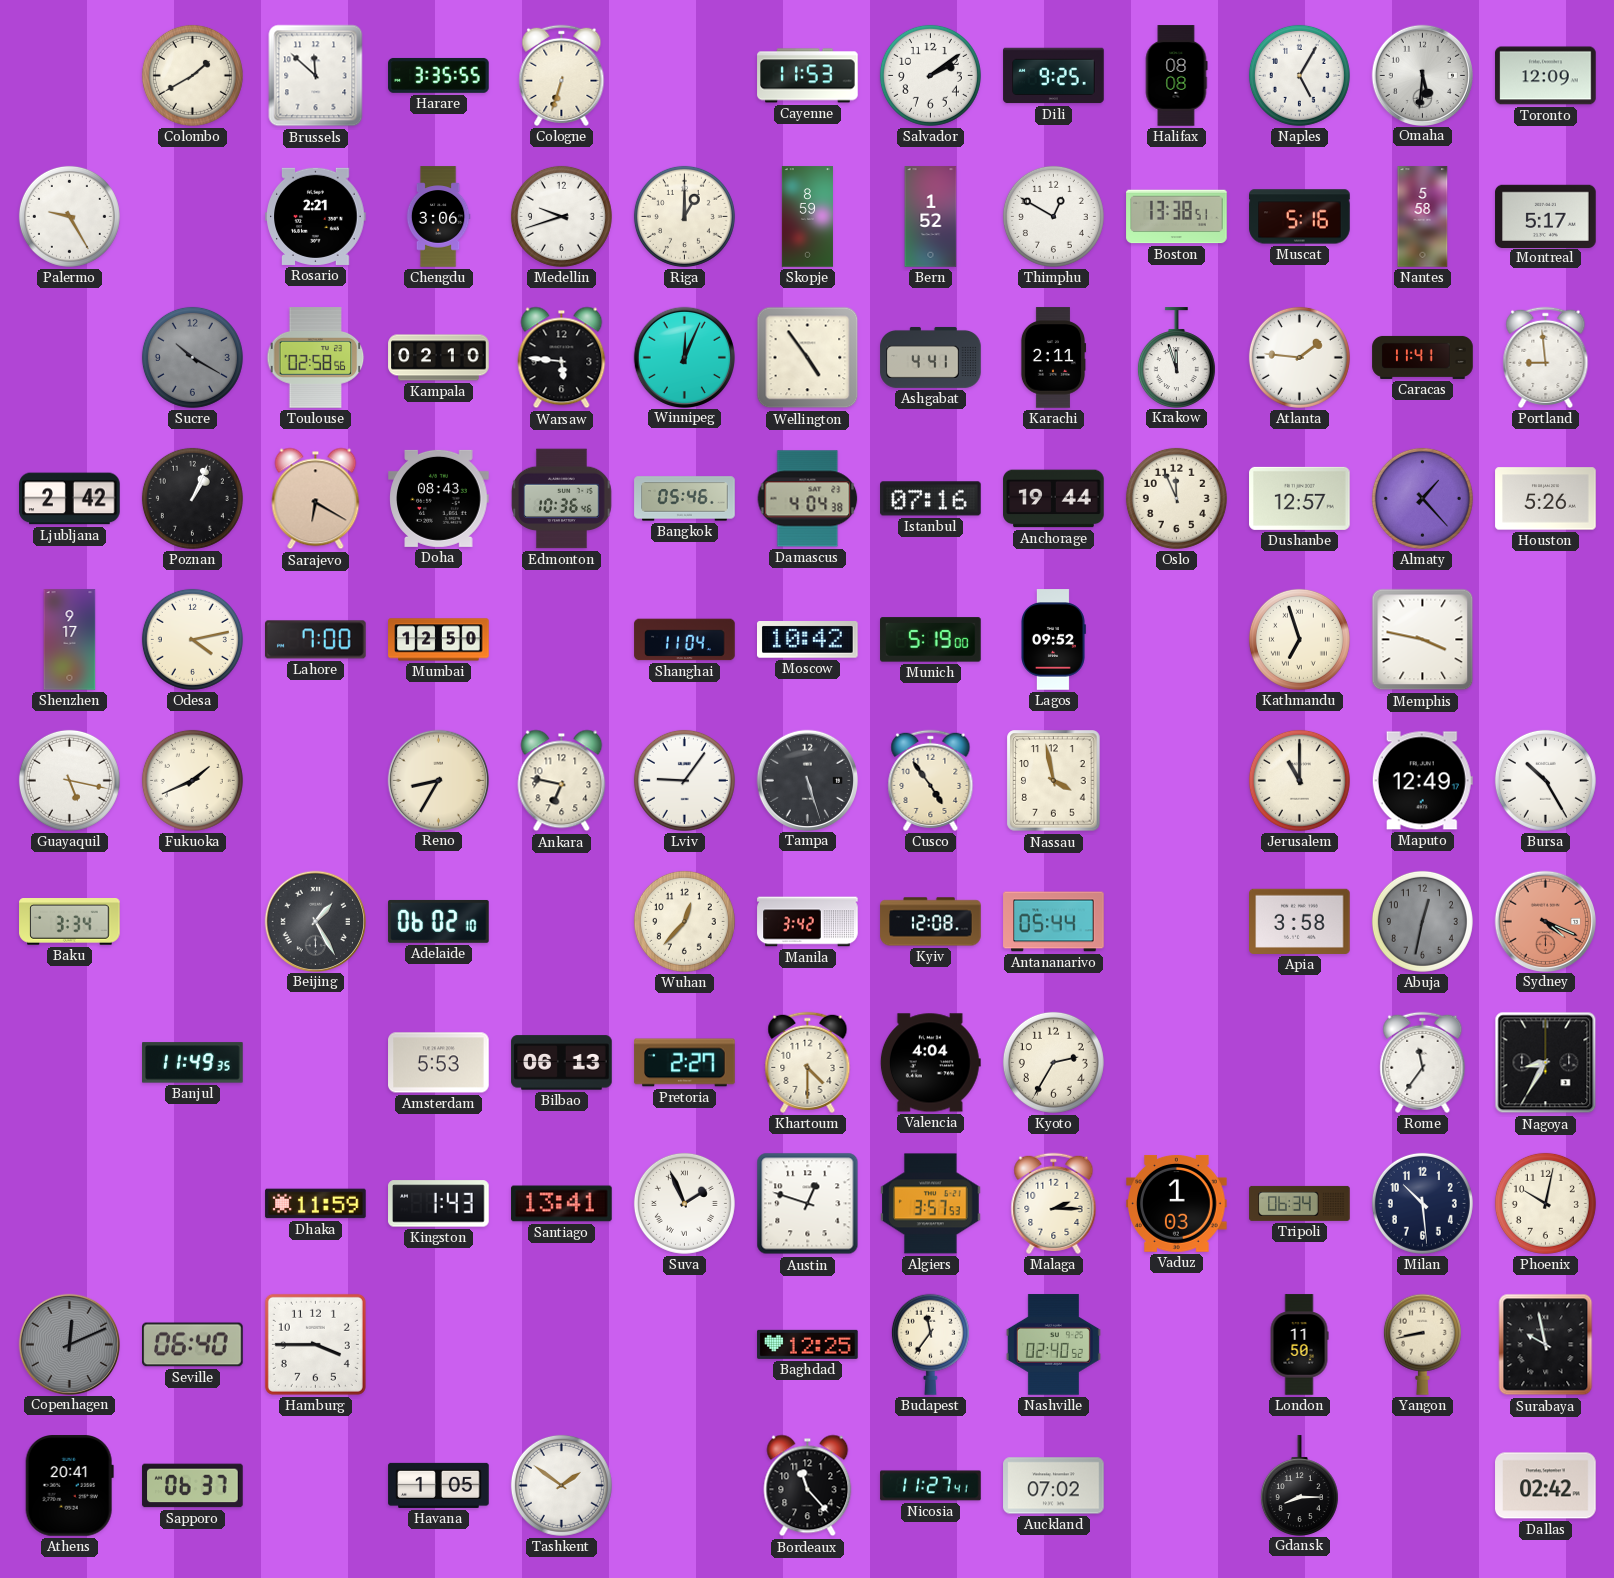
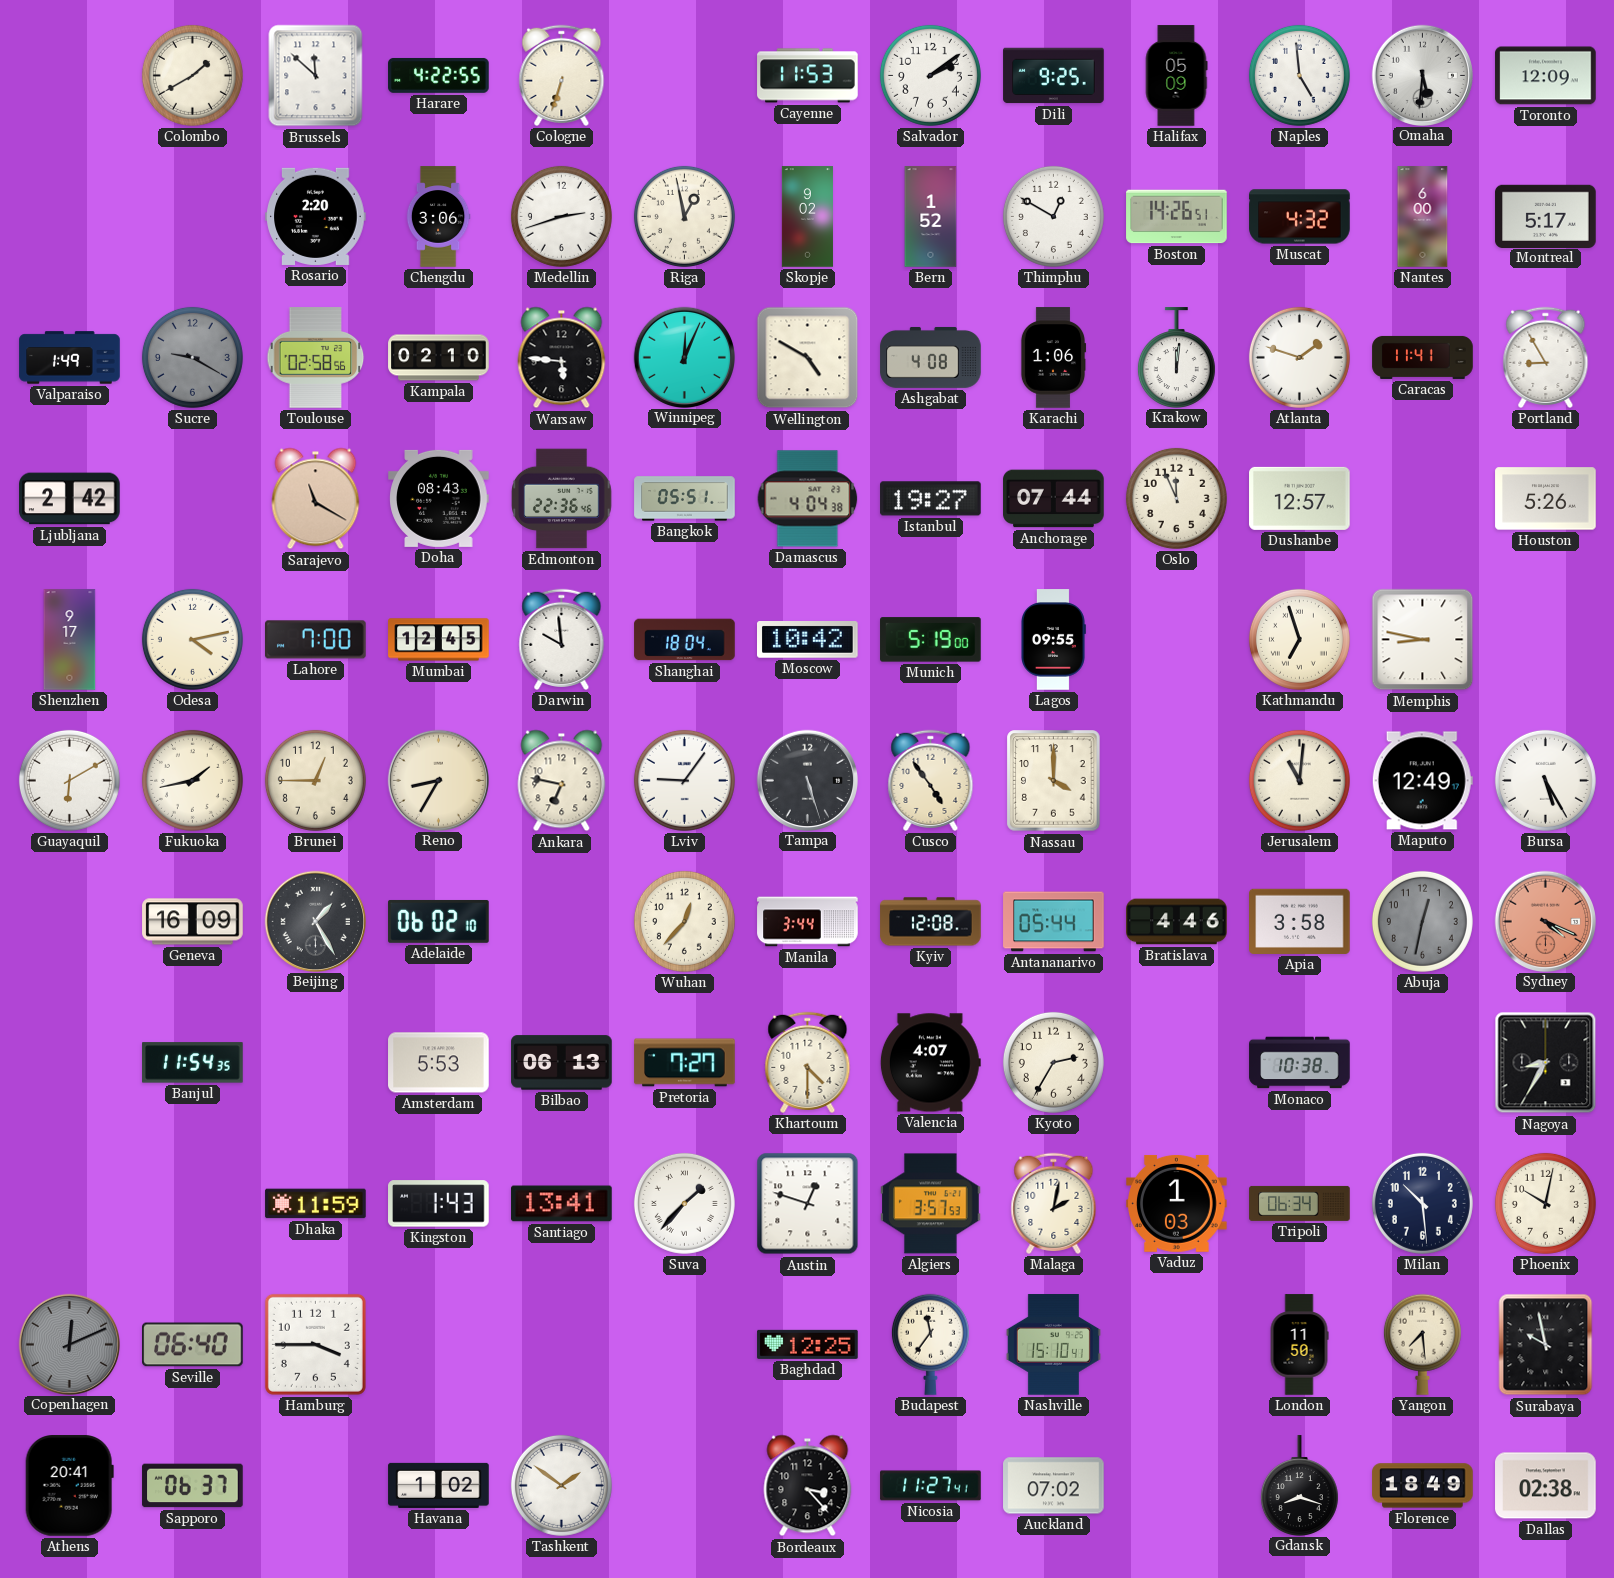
Harare: 3:35 -> 4:22
Halifax: 08:08 -> 05:09
Naples: 5:05 -> 4:59
Palermo: 9:25 -> none
Rosario: 2:21 -> 2:20
Medellin: 9:42 -> 2:42
Riga: 1:00 -> 12:58
Skopje: 8:59 -> 9:02
Boston: 13:38 -> 14:26
Muscat: 5:16 -> 4:32
Nantes: 5:58 -> 6:00
Valparaiso: none -> 1:49
Sucre: 10:20 -> 9:20
Wellington: 4:54 -> 4:50
Ashgabat: 4:41 -> 4:08
Karachi: 2:11 -> 1:06
Krakow: 11:57 -> 12:01
Atlanta: 1:46 -> 1:48
Portland: 8:59 -> 8:55
Poznan: 1:04 -> none
Sarajevo: 6:20 -> 11:20
Edmonton: 10:36 -> 22:36
Bangkok: 05:46 -> 05:51
Istanbul: 07:16 -> 19:27
Anchorage: 19:44 -> 07:44
Almaty: 1:23 -> none
Mumbai: 12:50 -> 12:45
Darwin: none -> 9:59
Shanghai: 11:04 -> 18:04
Lagos: 09:52 -> 09:55
Memphis: 3:47 -> 8:47
Guayaquil: 5:17 -> 6:10
Fukuoka: 1:41 -> 1:43
Brunei: none -> 12:45
Nassau: 3:58 -> 4:00
Jerusalem: 11:00 -> 11:01
Bursa: 10:25 -> 5:25
Baku: 3:34 -> none
Geneva: none -> 16:09
Manila: 3:42 -> 3:44
Bratislava: none -> 4:46
Banjul: 11:49 -> 11:54
Pretoria: 2:27 -> 7:27
Valencia: 4:04 -> 4:07
Monaco: none -> 10:38
Rome: 11:36 -> none
Suva: 1:56 -> 1:37
Malaga: 2:15 -> 2:02
Nashville: 02:40 -> 15:10
Yangon: 8:43 -> 7:29
Havana: 1:05 -> 1:02
Bordeaux: 11:23 -> 3:23
Gdansk: 8:15 -> 8:18
Florence: none -> 18:49
Dallas: 02:42 -> 02:38
